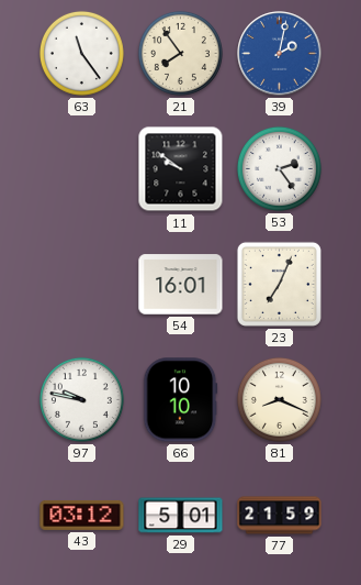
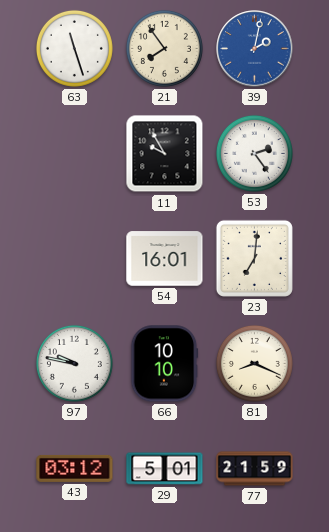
63: 11:24 -> 11:27
11: 9:51 -> 9:55
23: 7:04 -> 7:01
